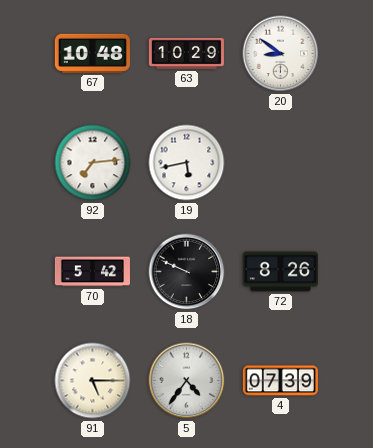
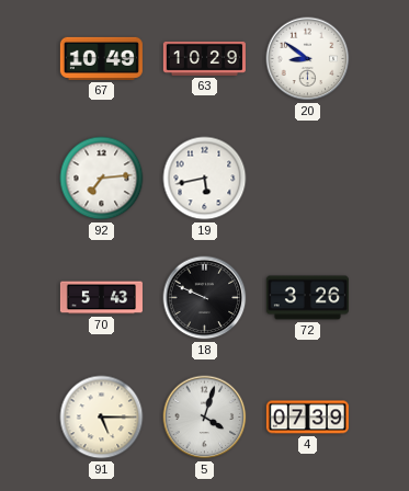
67: 10:48 -> 10:49
70: 5:42 -> 5:43
72: 8:26 -> 3:26
5: 4:36 -> 4:03
